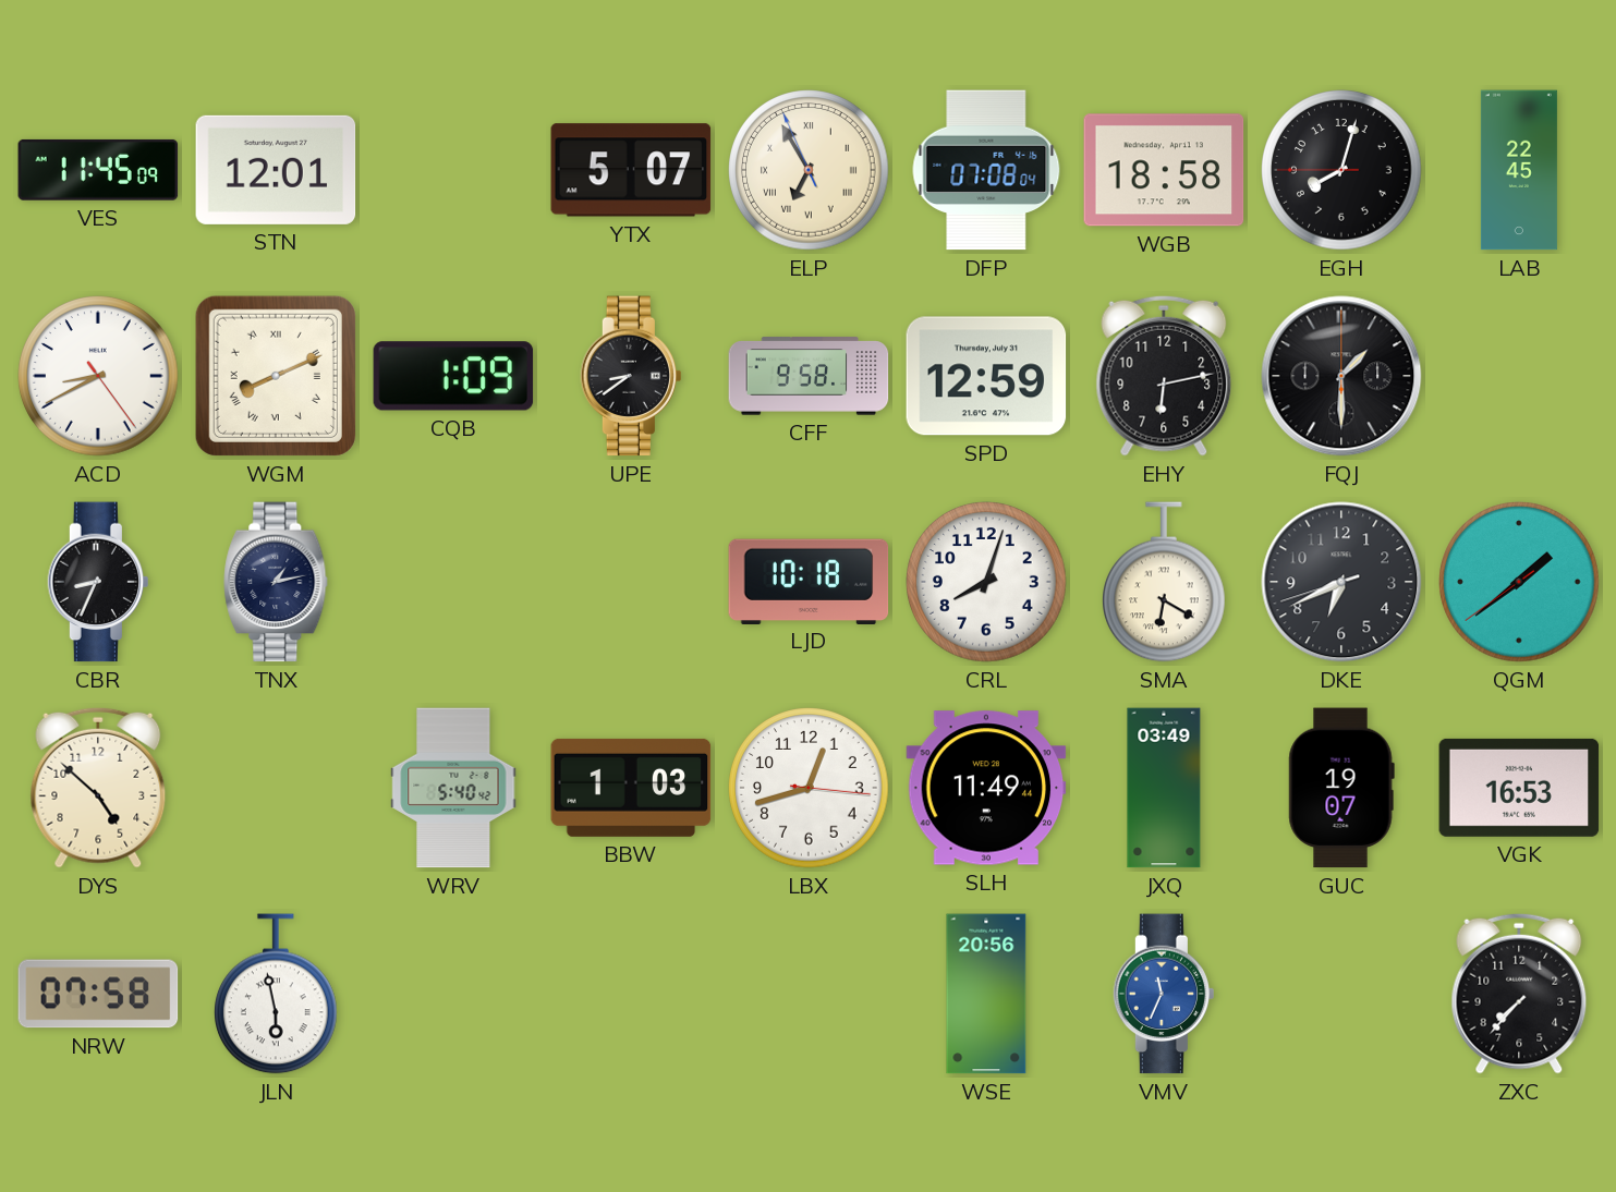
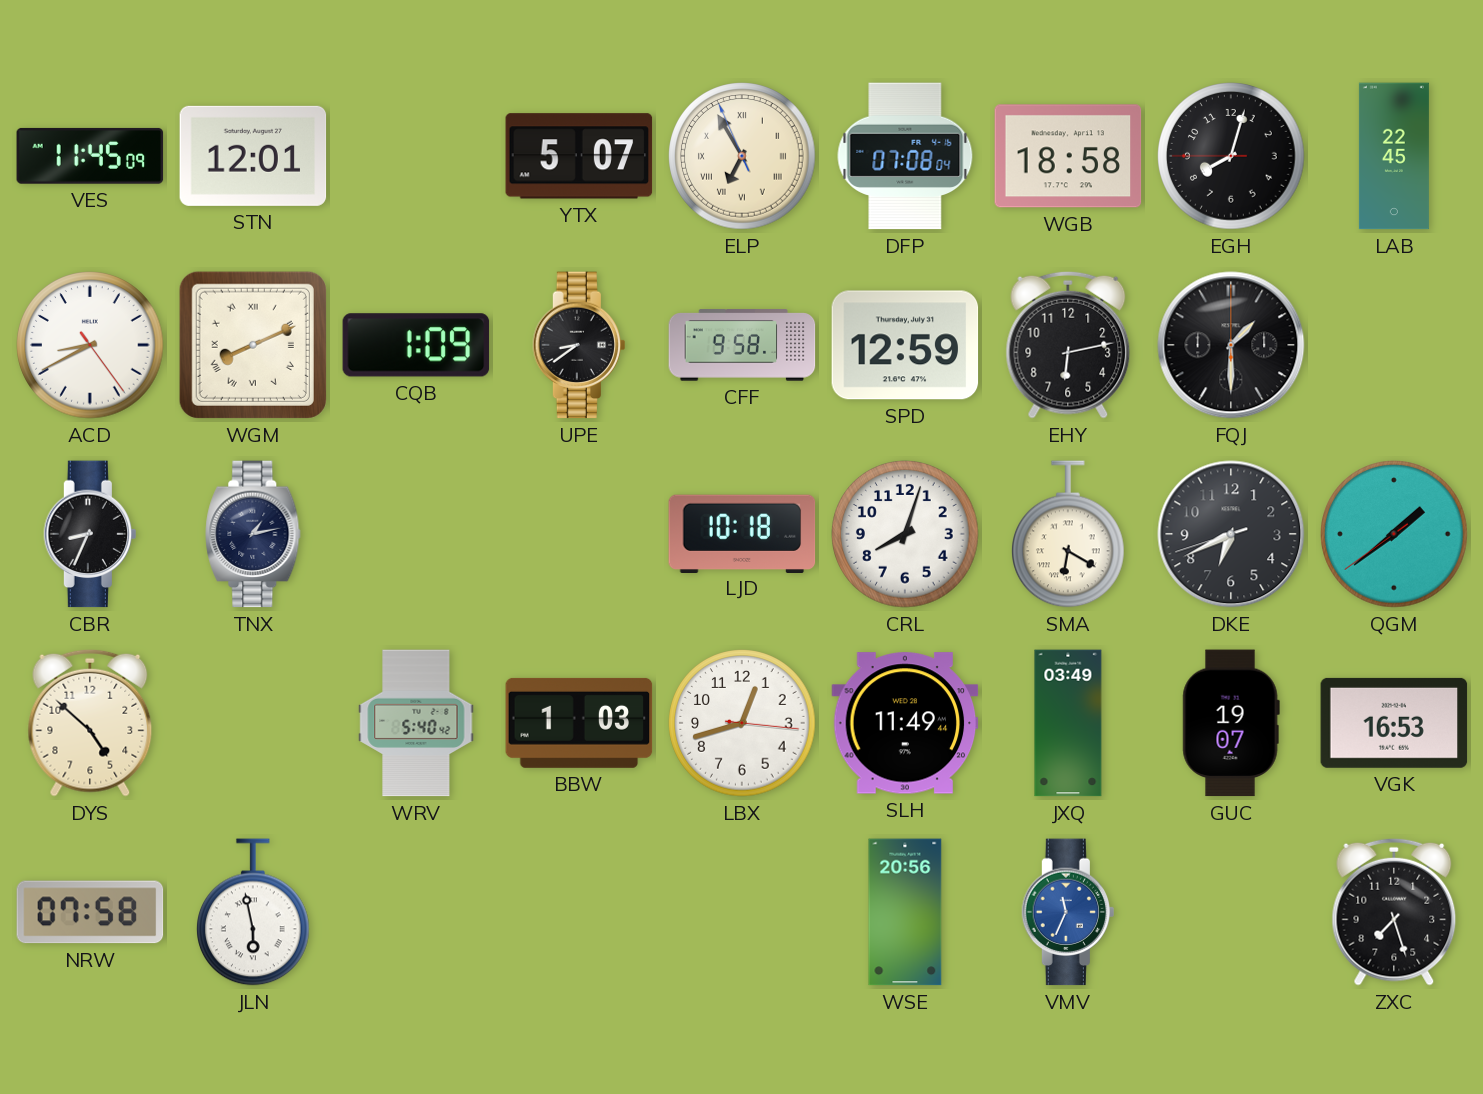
ZXC: 7:37 -> 7:27
